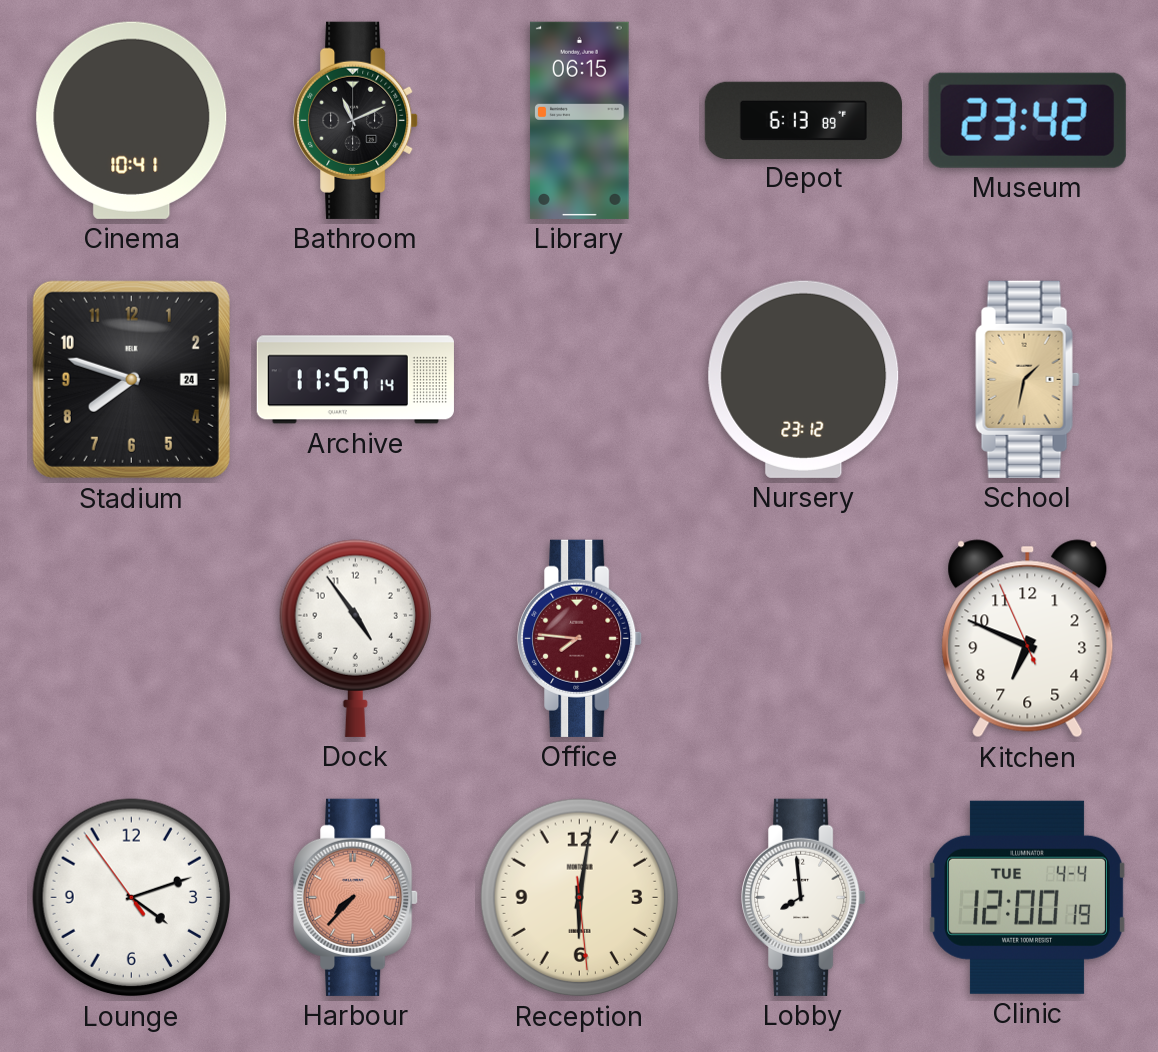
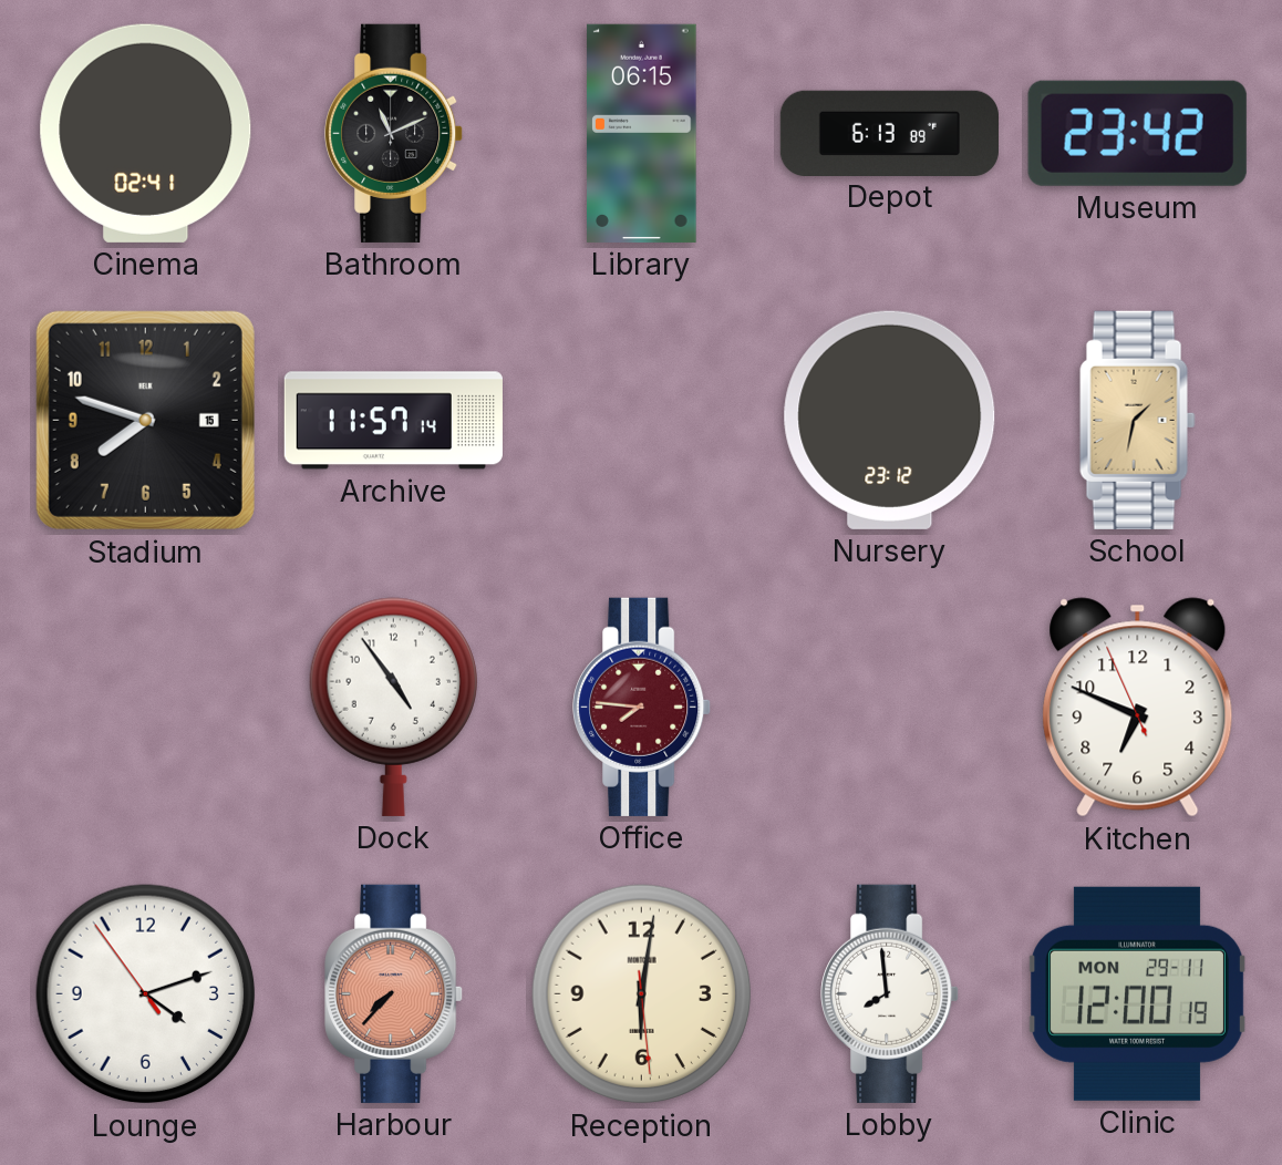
Cinema: 10:41 -> 02:41
Stadium date: 24 -> 15
Clinic date: TUE 4-4 -> MON 29-11
